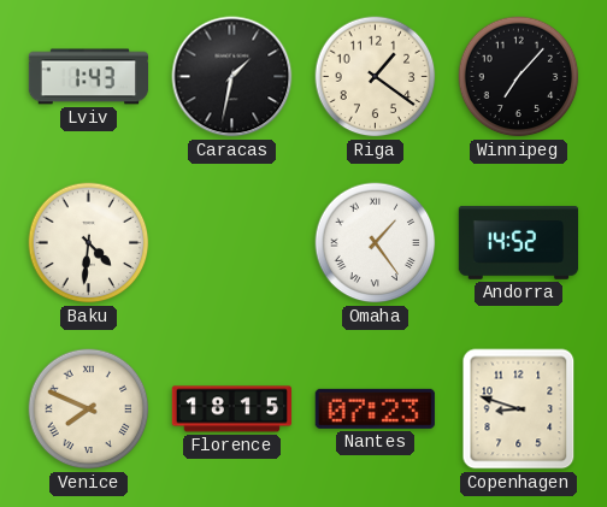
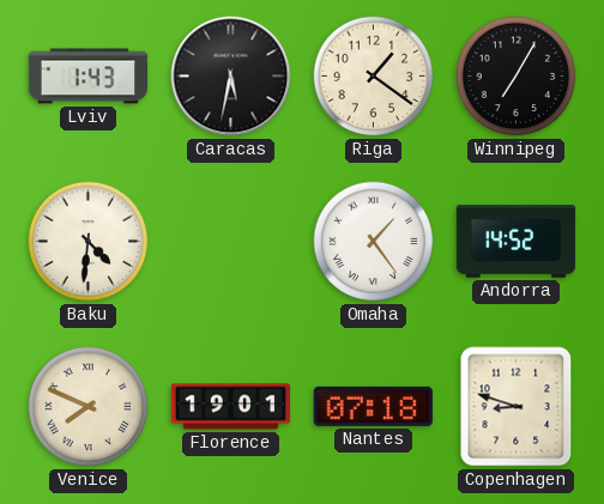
Caracas: 1:32 -> 5:32
Winnipeg: 7:07 -> 7:05
Florence: 18:15 -> 19:01
Nantes: 07:23 -> 07:18
